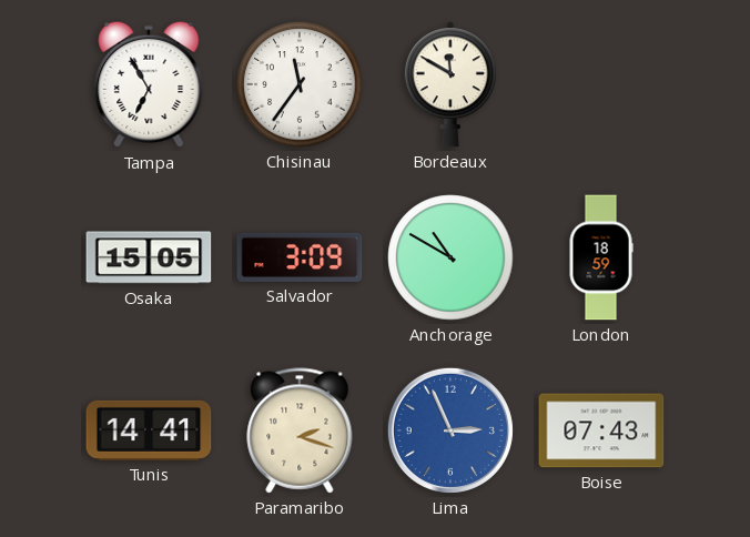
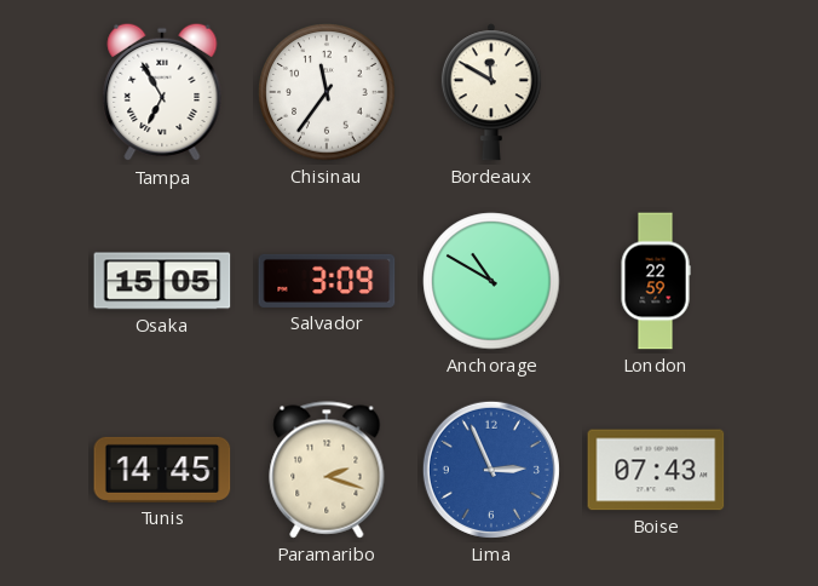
London: 18:59 -> 22:59
Tunis: 14:41 -> 14:45
